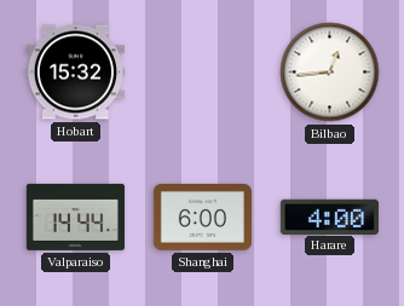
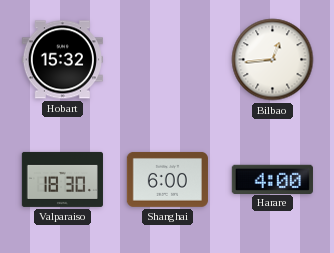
Valparaiso: 14:44 -> 18:30
